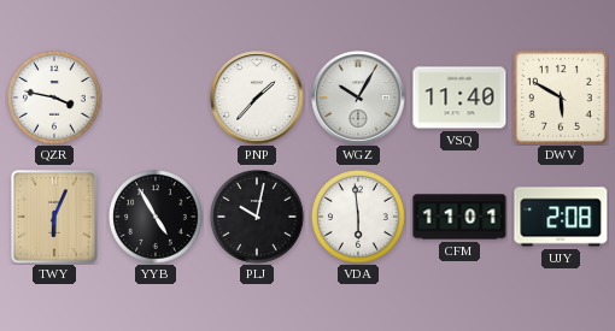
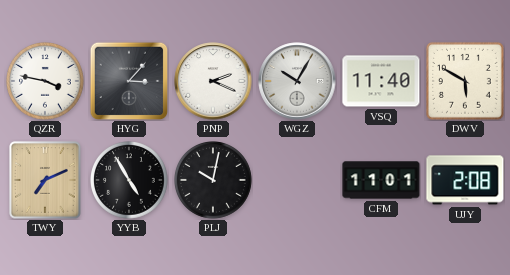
HYG: none -> 3:07
PNP: 1:37 -> 2:19
TWY: 6:04 -> 7:11
VDA: 5:59 -> none
